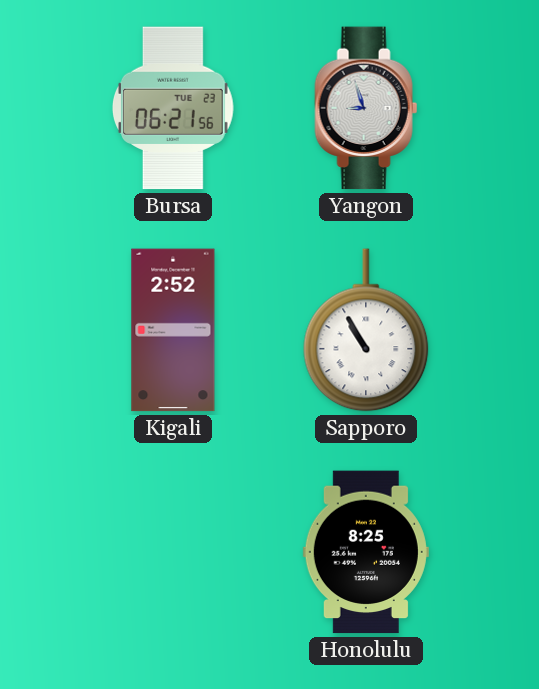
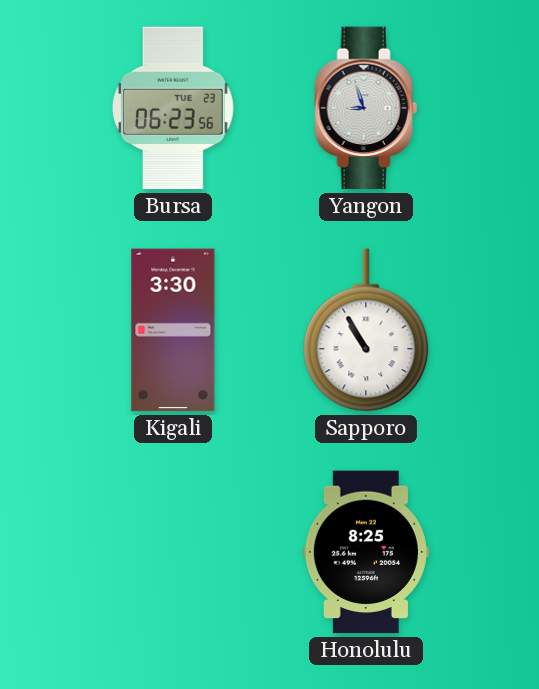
Bursa: 06:21 -> 06:23
Kigali: 2:52 -> 3:30
